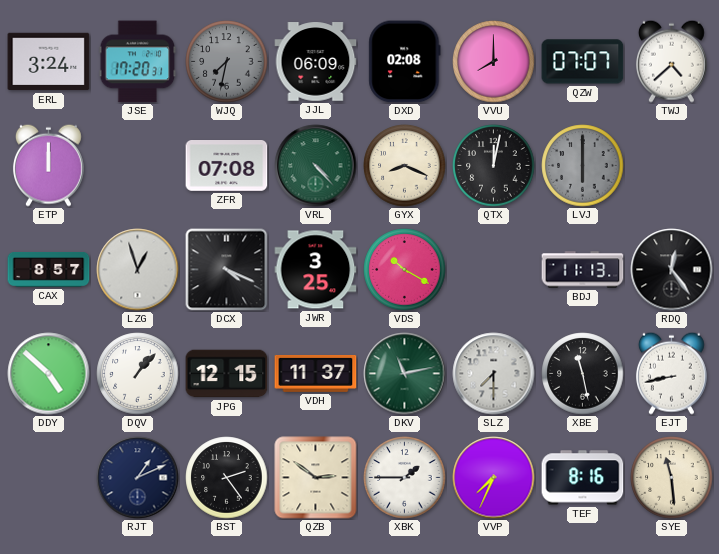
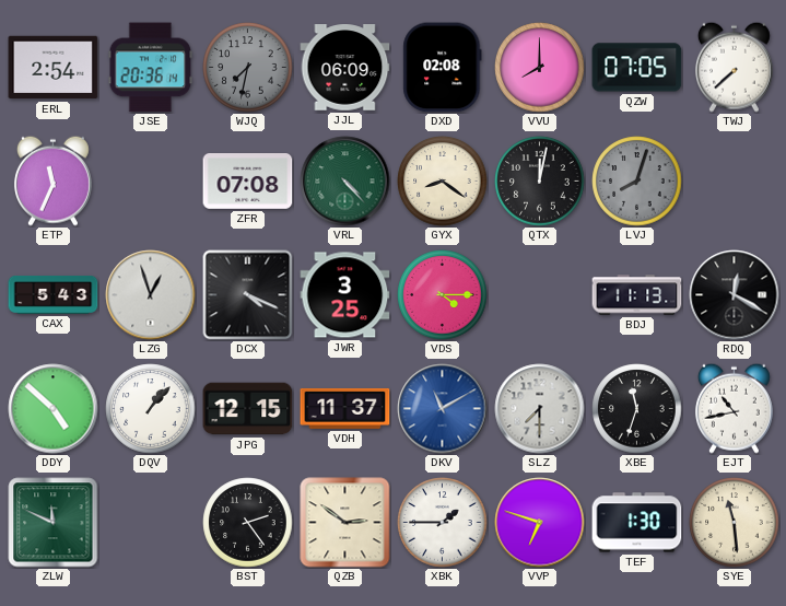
ERL: 3:24 -> 2:54
JSE: 17:20 -> 20:36
QZW: 07:07 -> 07:05
TWJ: 4:38 -> 7:38
ETP: 12:00 -> 11:34
GYX: 8:19 -> 8:21
LVJ: 6:00 -> 8:03
CAX: 8:57 -> 5:43
VDS: 10:20 -> 4:15
RDQ: 12:24 -> 12:20
DKV: 11:13 -> 11:10
DKV dial: green -> blue
XBE: 11:28 -> 11:33
EJT: 8:43 -> 10:43
ZLW: none -> 11:49
RJT: 1:11 -> none
VVP: 7:34 -> 6:48
TEF: 8:16 -> 1:30
